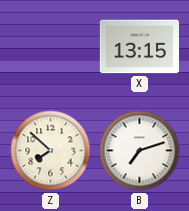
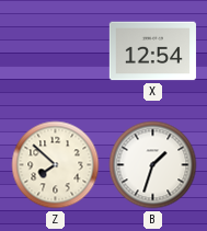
X: 13:15 -> 12:54
B: 7:12 -> 1:33
